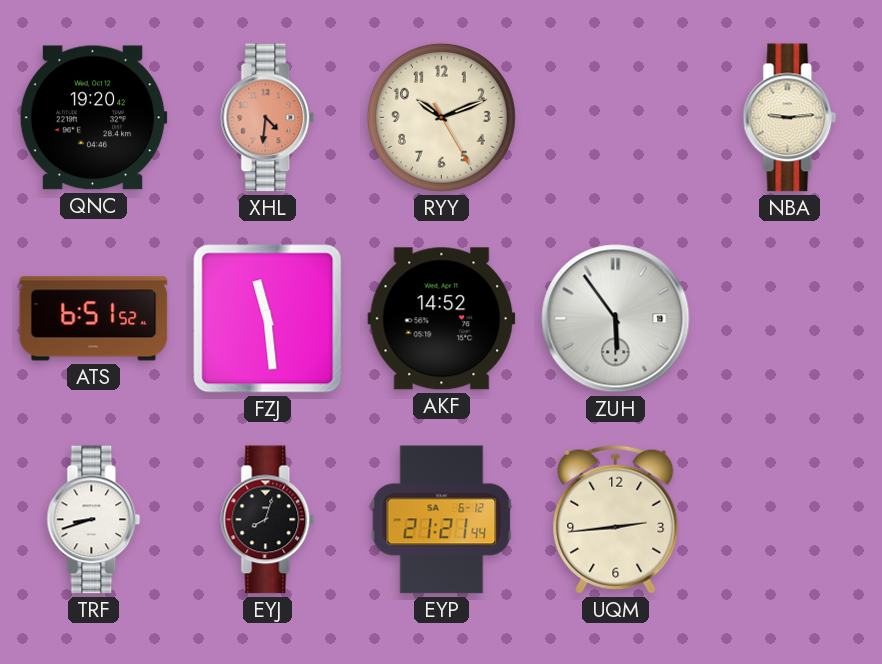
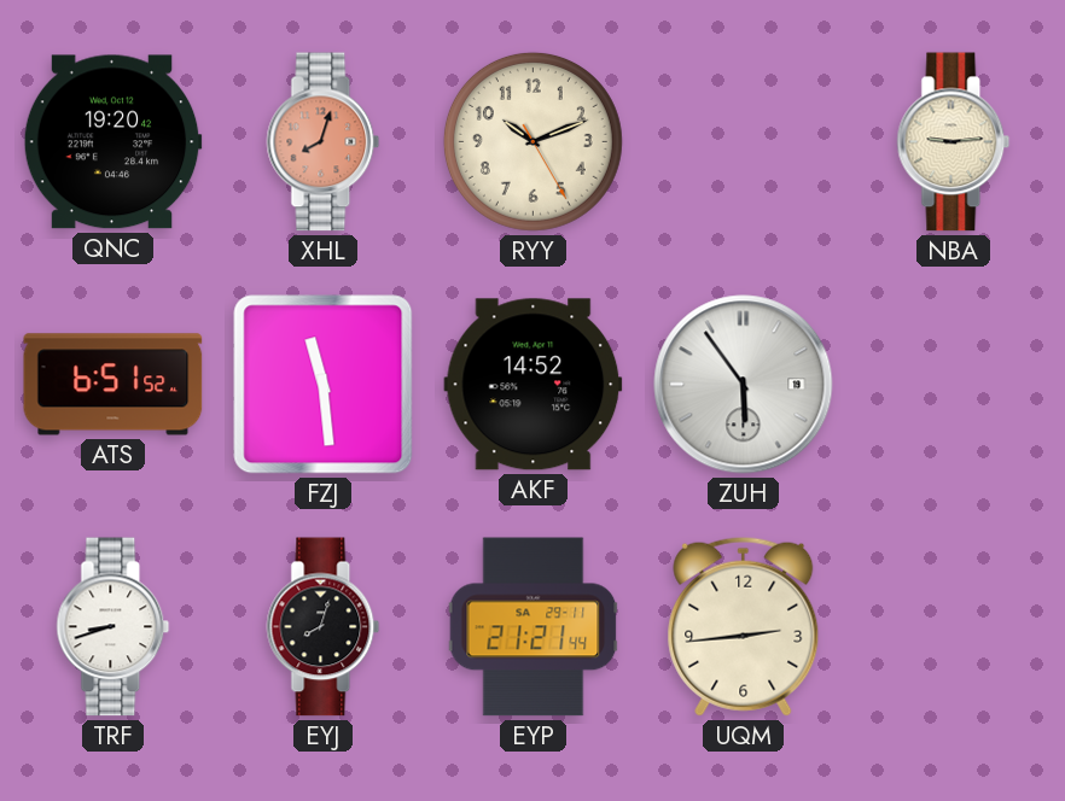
XHL: 4:31 -> 8:03
EYP date: SA 6-12 -> SA 29-11
